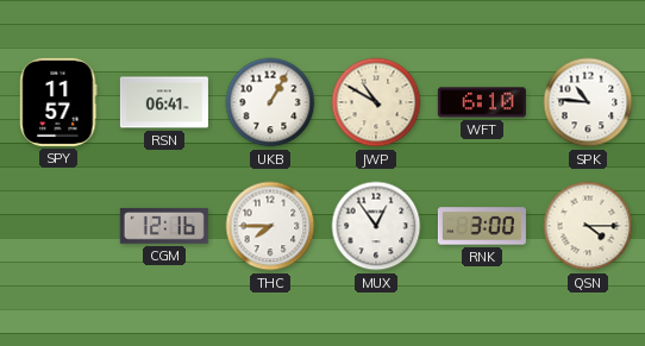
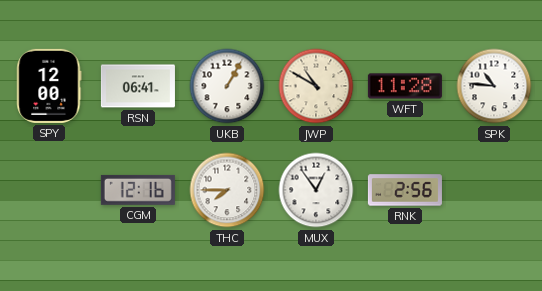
SPY: 11:57 -> 12:00
WFT: 6:10 -> 11:28
RNK: 3:00 -> 2:56
QSN: 4:15 -> none
